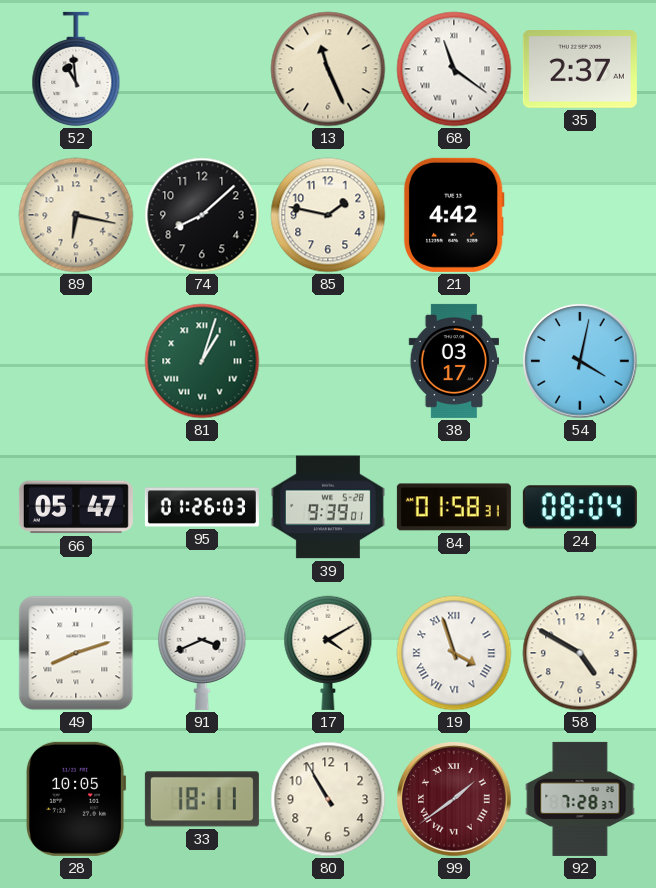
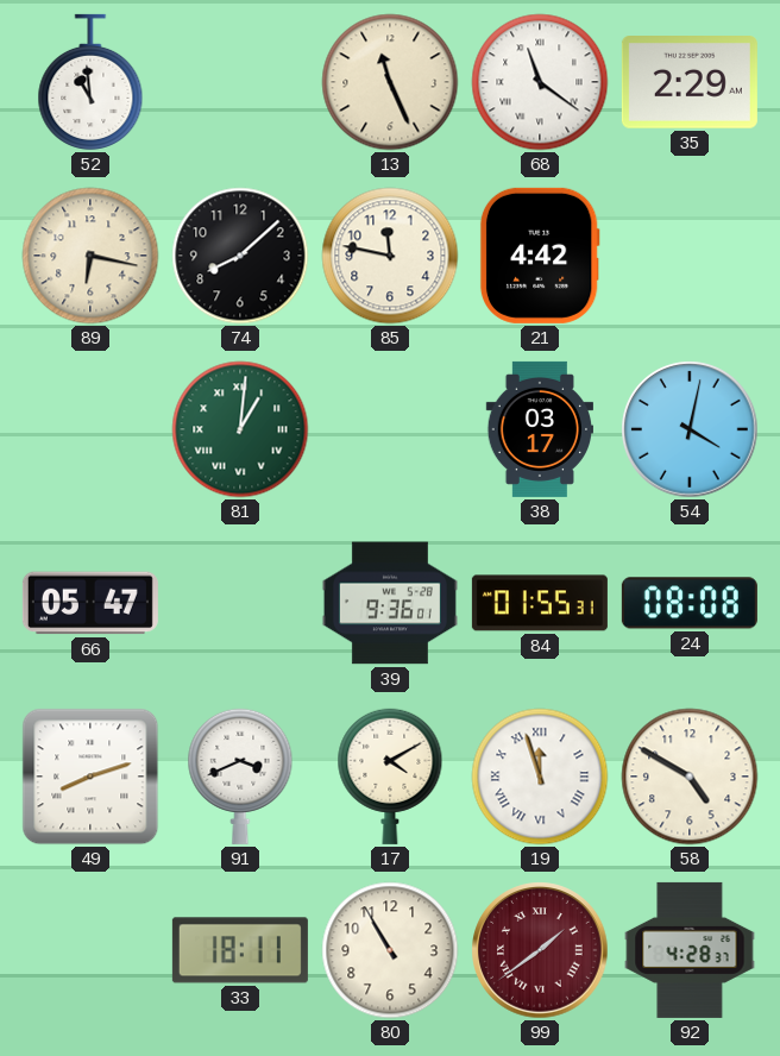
35: 2:37 -> 2:29
85: 1:47 -> 11:47
81: 1:03 -> 1:01
95: 01:26 -> none
39: 9:39 -> 9:36
84: 01:58 -> 01:55
24: 08:04 -> 08:08
19: 3:57 -> 11:57
28: 10:05 -> none
92: 7:28 -> 4:28
